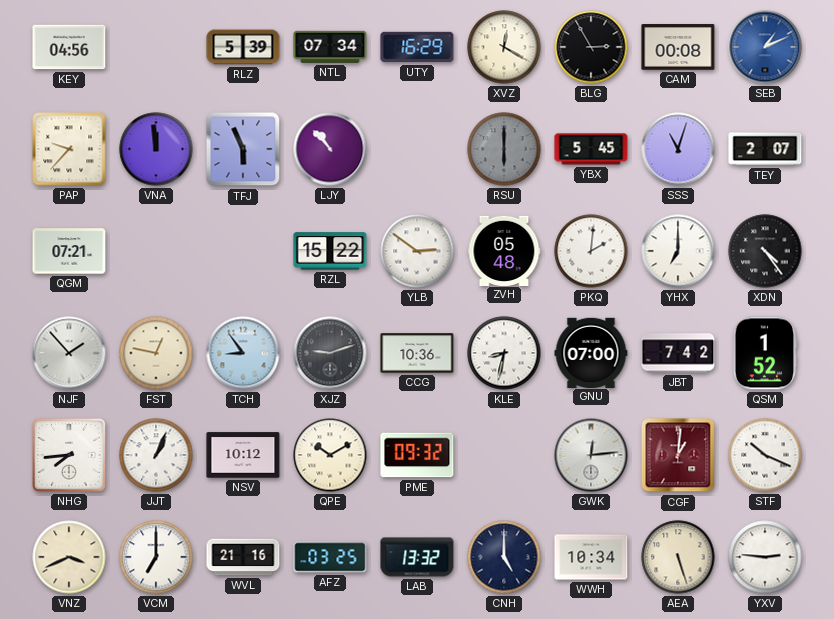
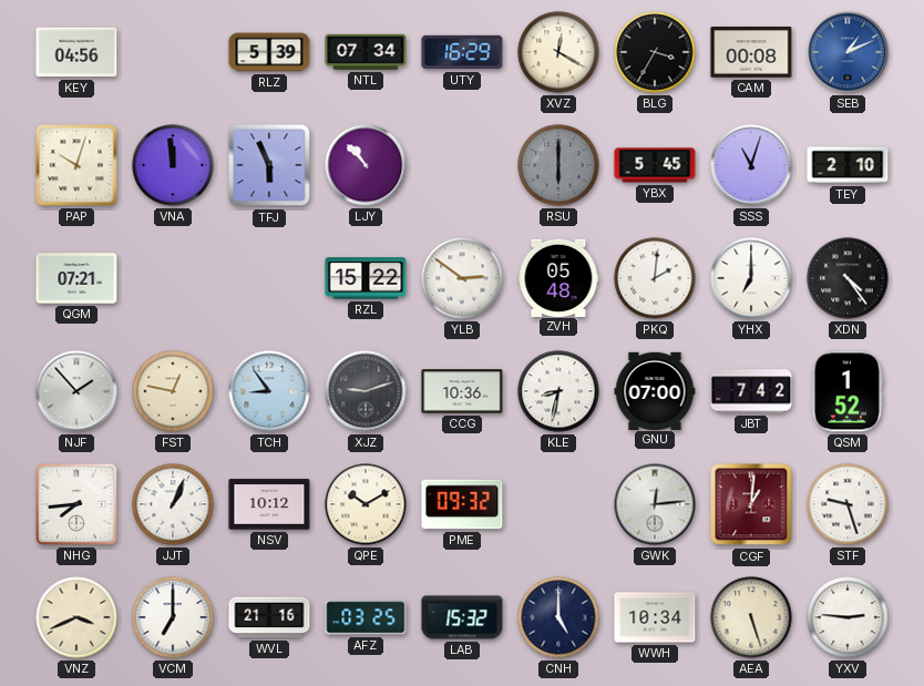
BLG: 2:55 -> 3:35
PAP: 9:37 -> 10:03
TEY: 2:07 -> 2:10
STF: 10:19 -> 9:27
LAB: 13:32 -> 15:32
